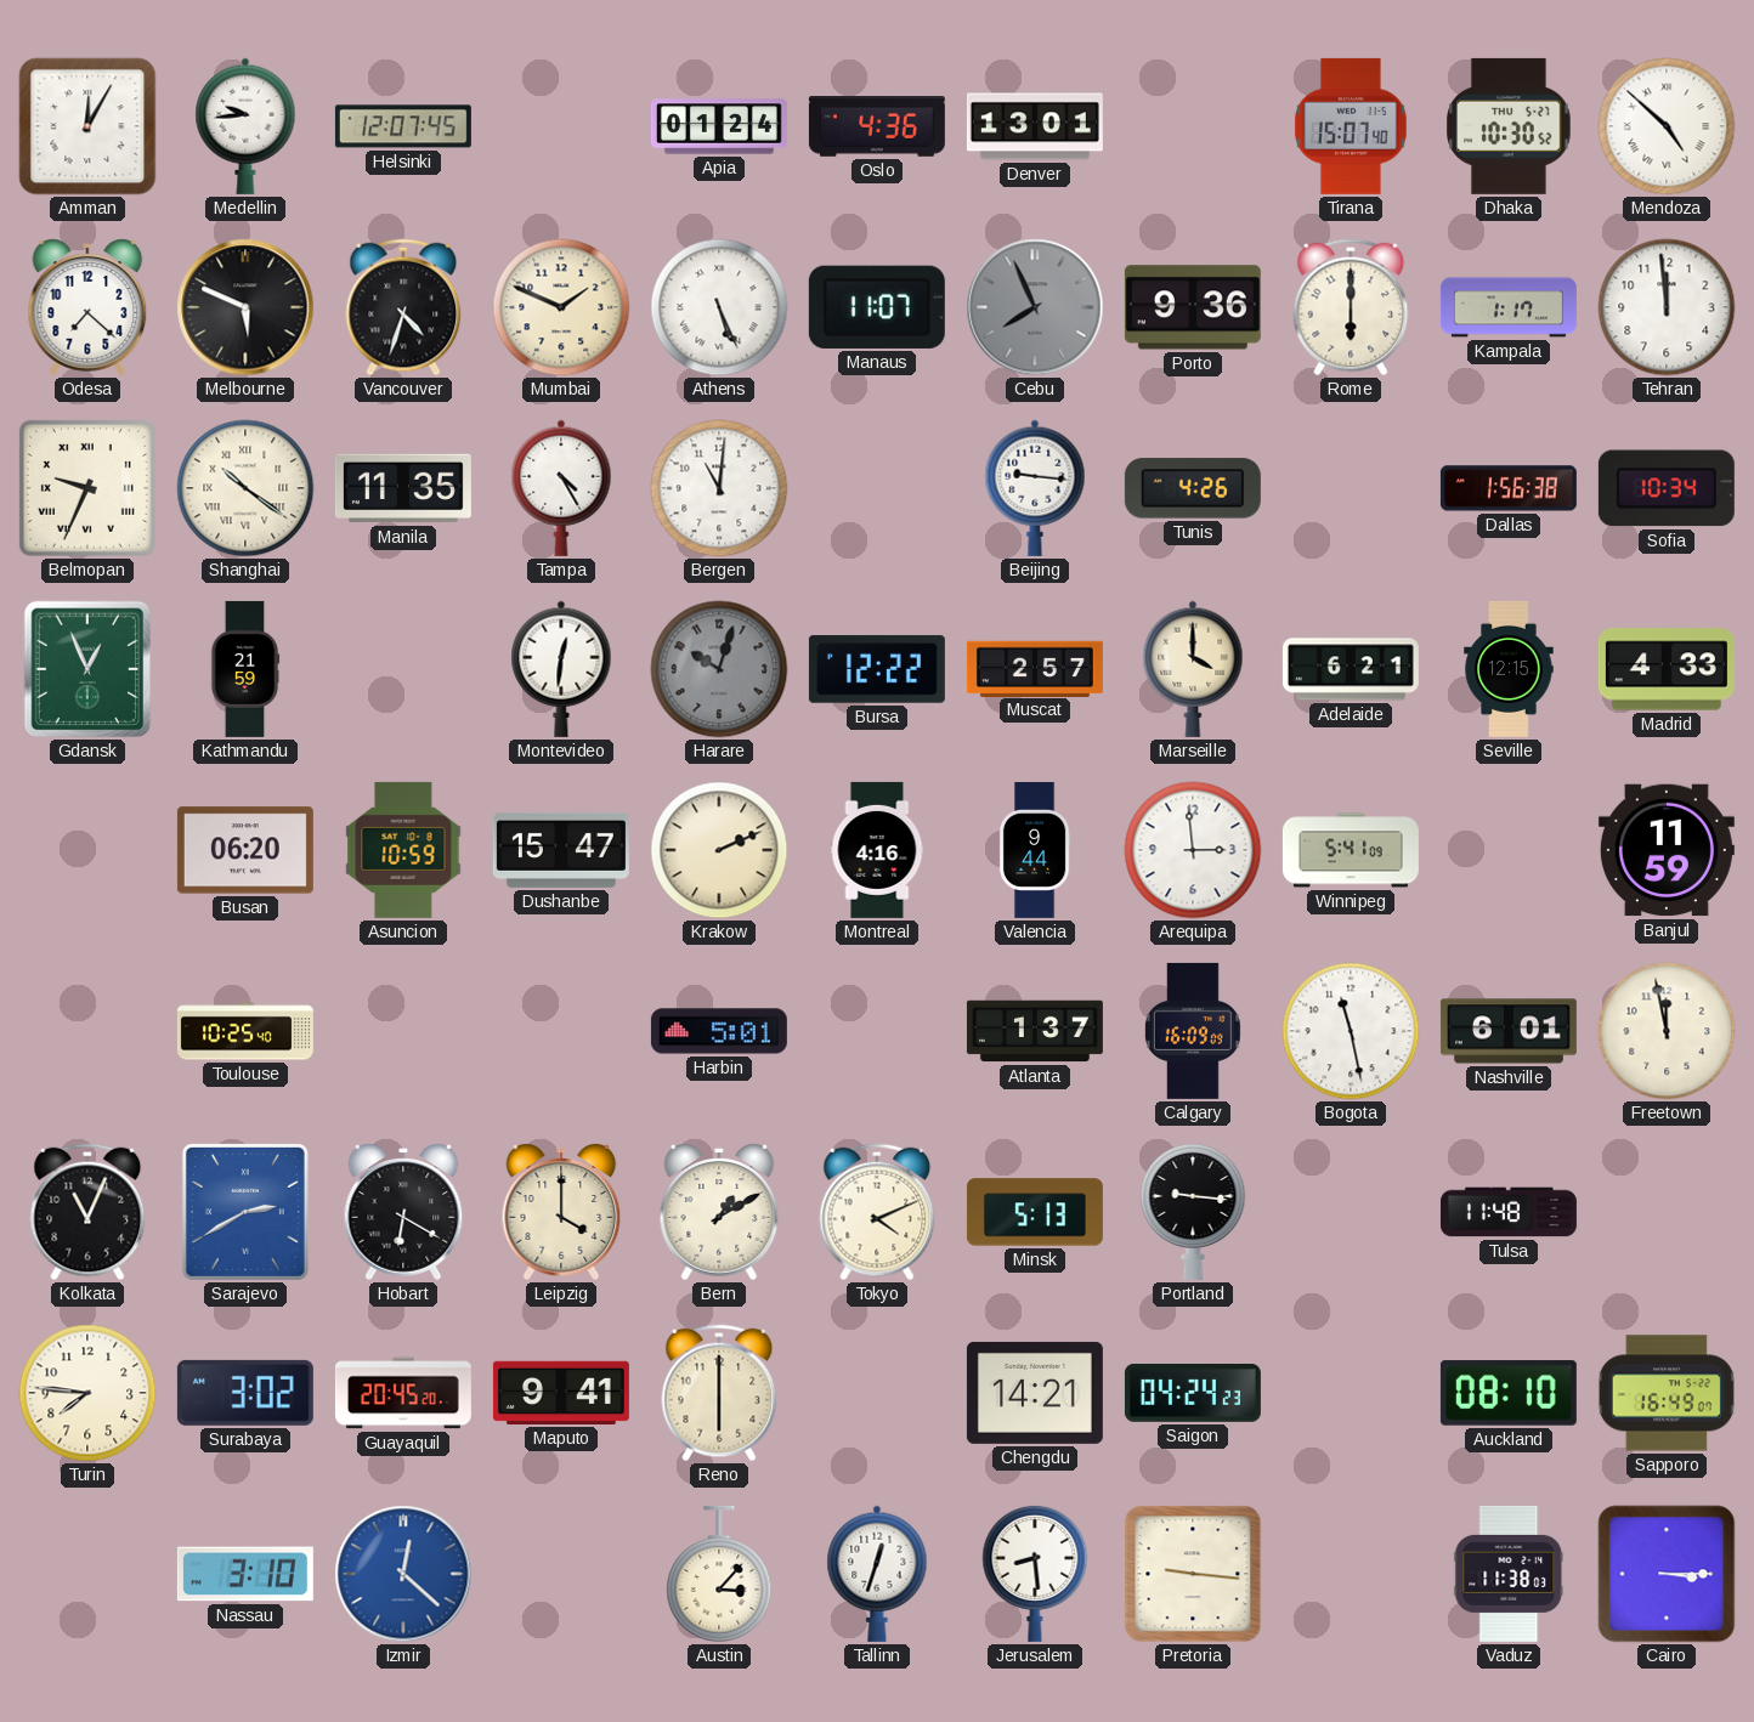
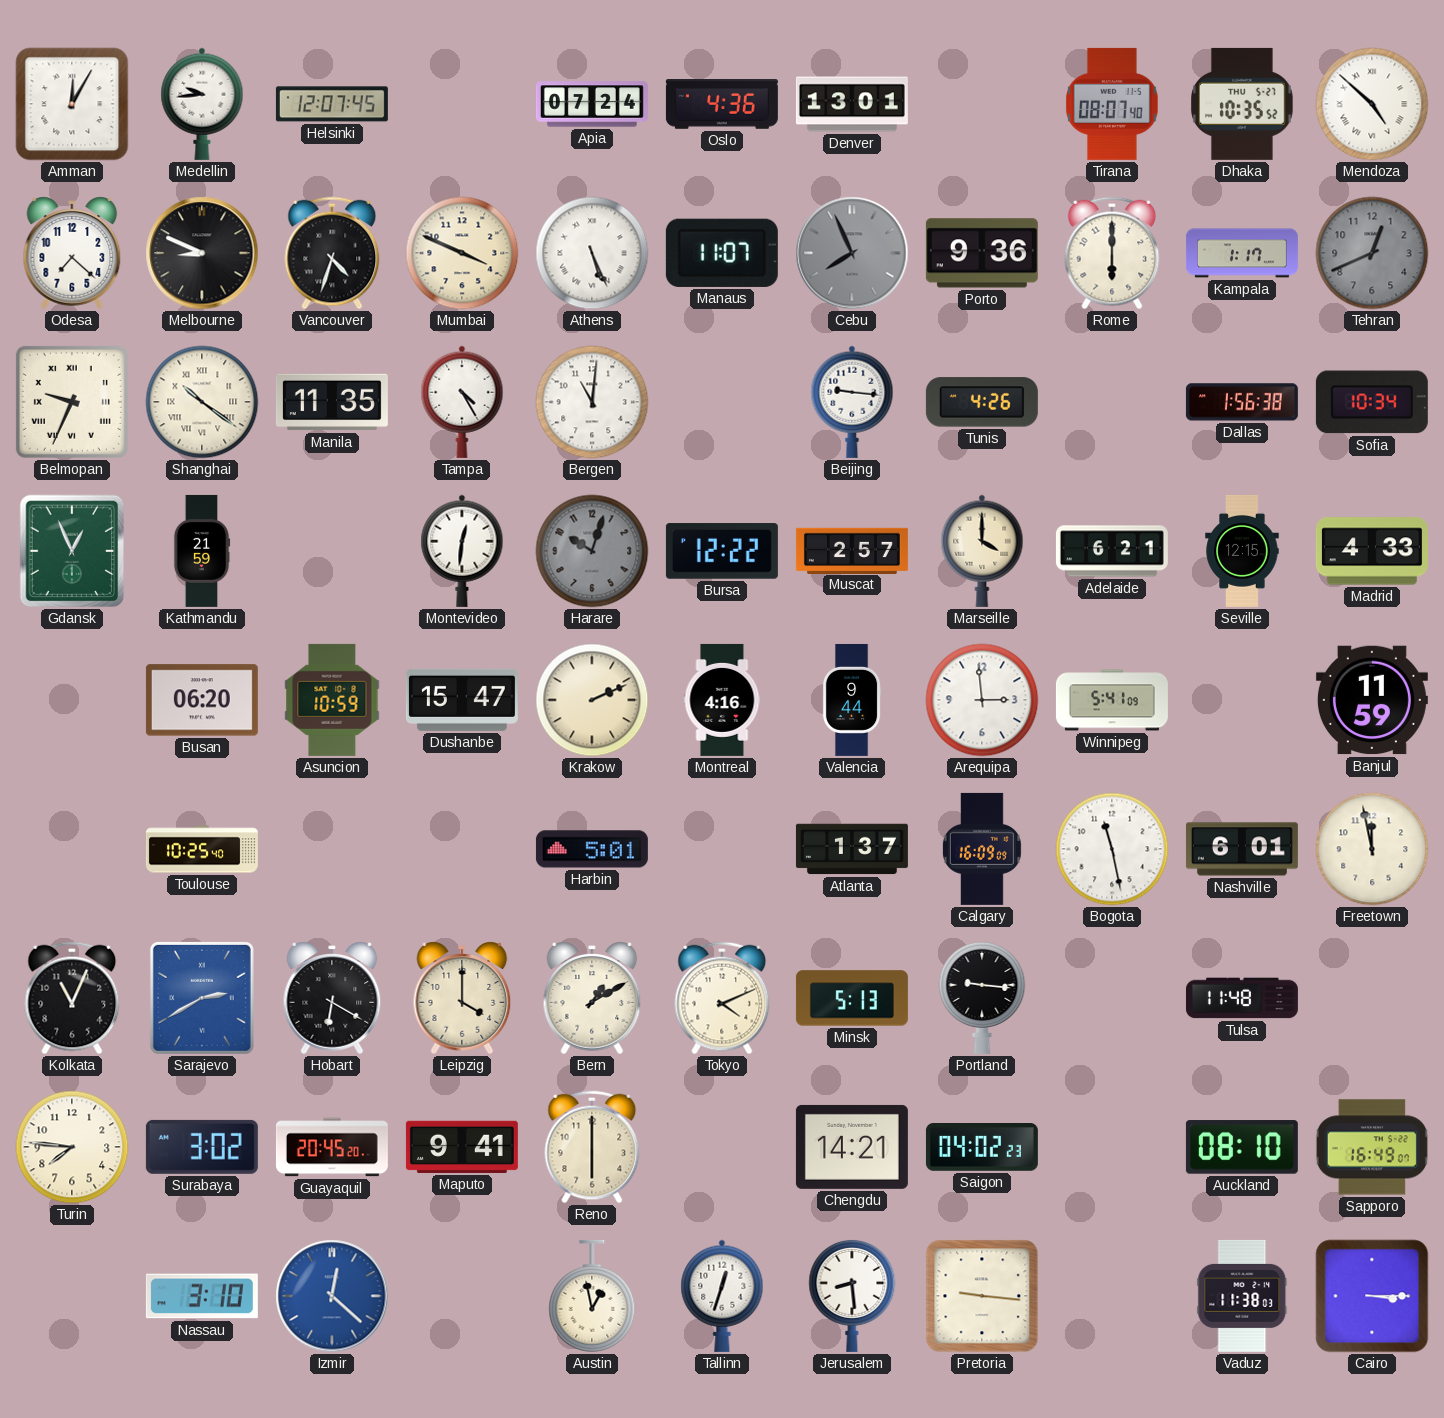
Apia: 01:24 -> 07:24
Tirana: 15:07 -> 08:07
Dhaka: 10:30 -> 10:35
Melbourne: 5:49 -> 8:49
Mumbai: 1:49 -> 3:49
Tehran: 11:59 -> 12:41
Tehran dial: white -> grey
Saigon: 04:24 -> 04:02
Austin: 3:07 -> 12:58
